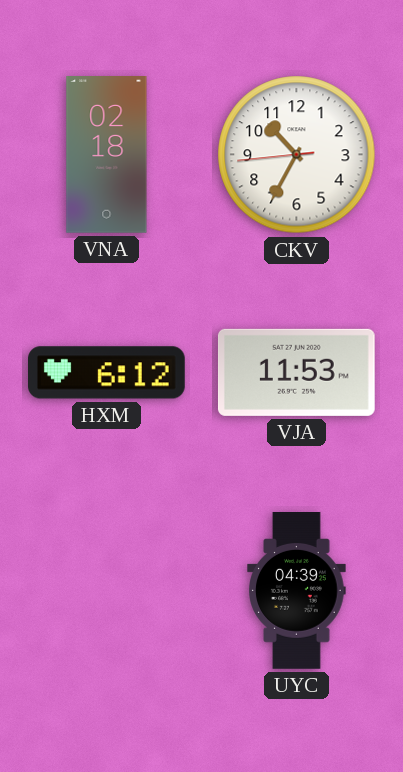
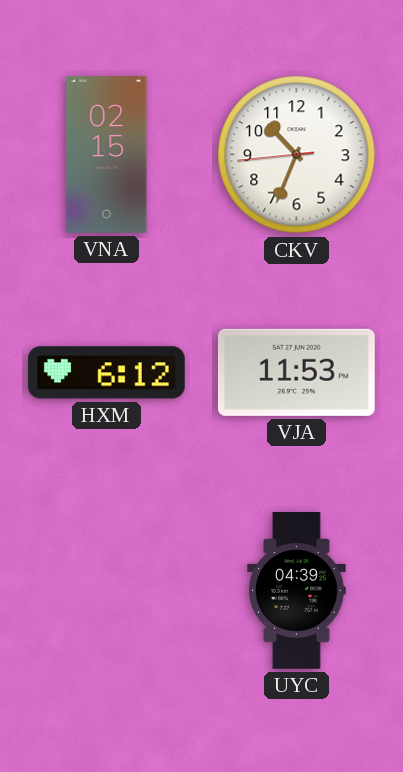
VNA: 02:18 -> 02:15
CKV: 10:34 -> 10:33
